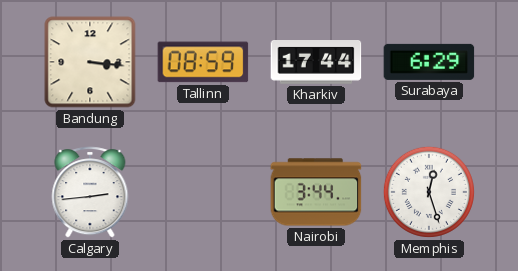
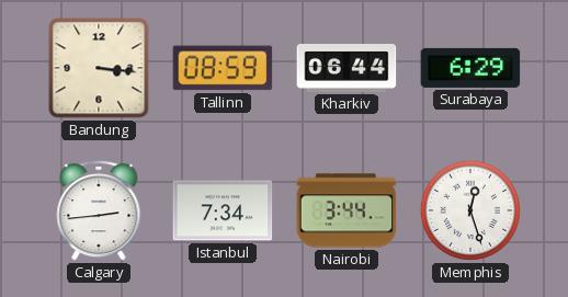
Kharkiv: 17:44 -> 06:44
Istanbul: none -> 7:34
